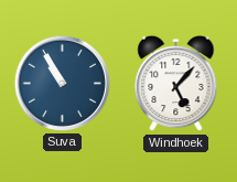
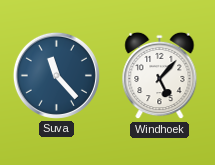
Suva: 10:55 -> 11:23
